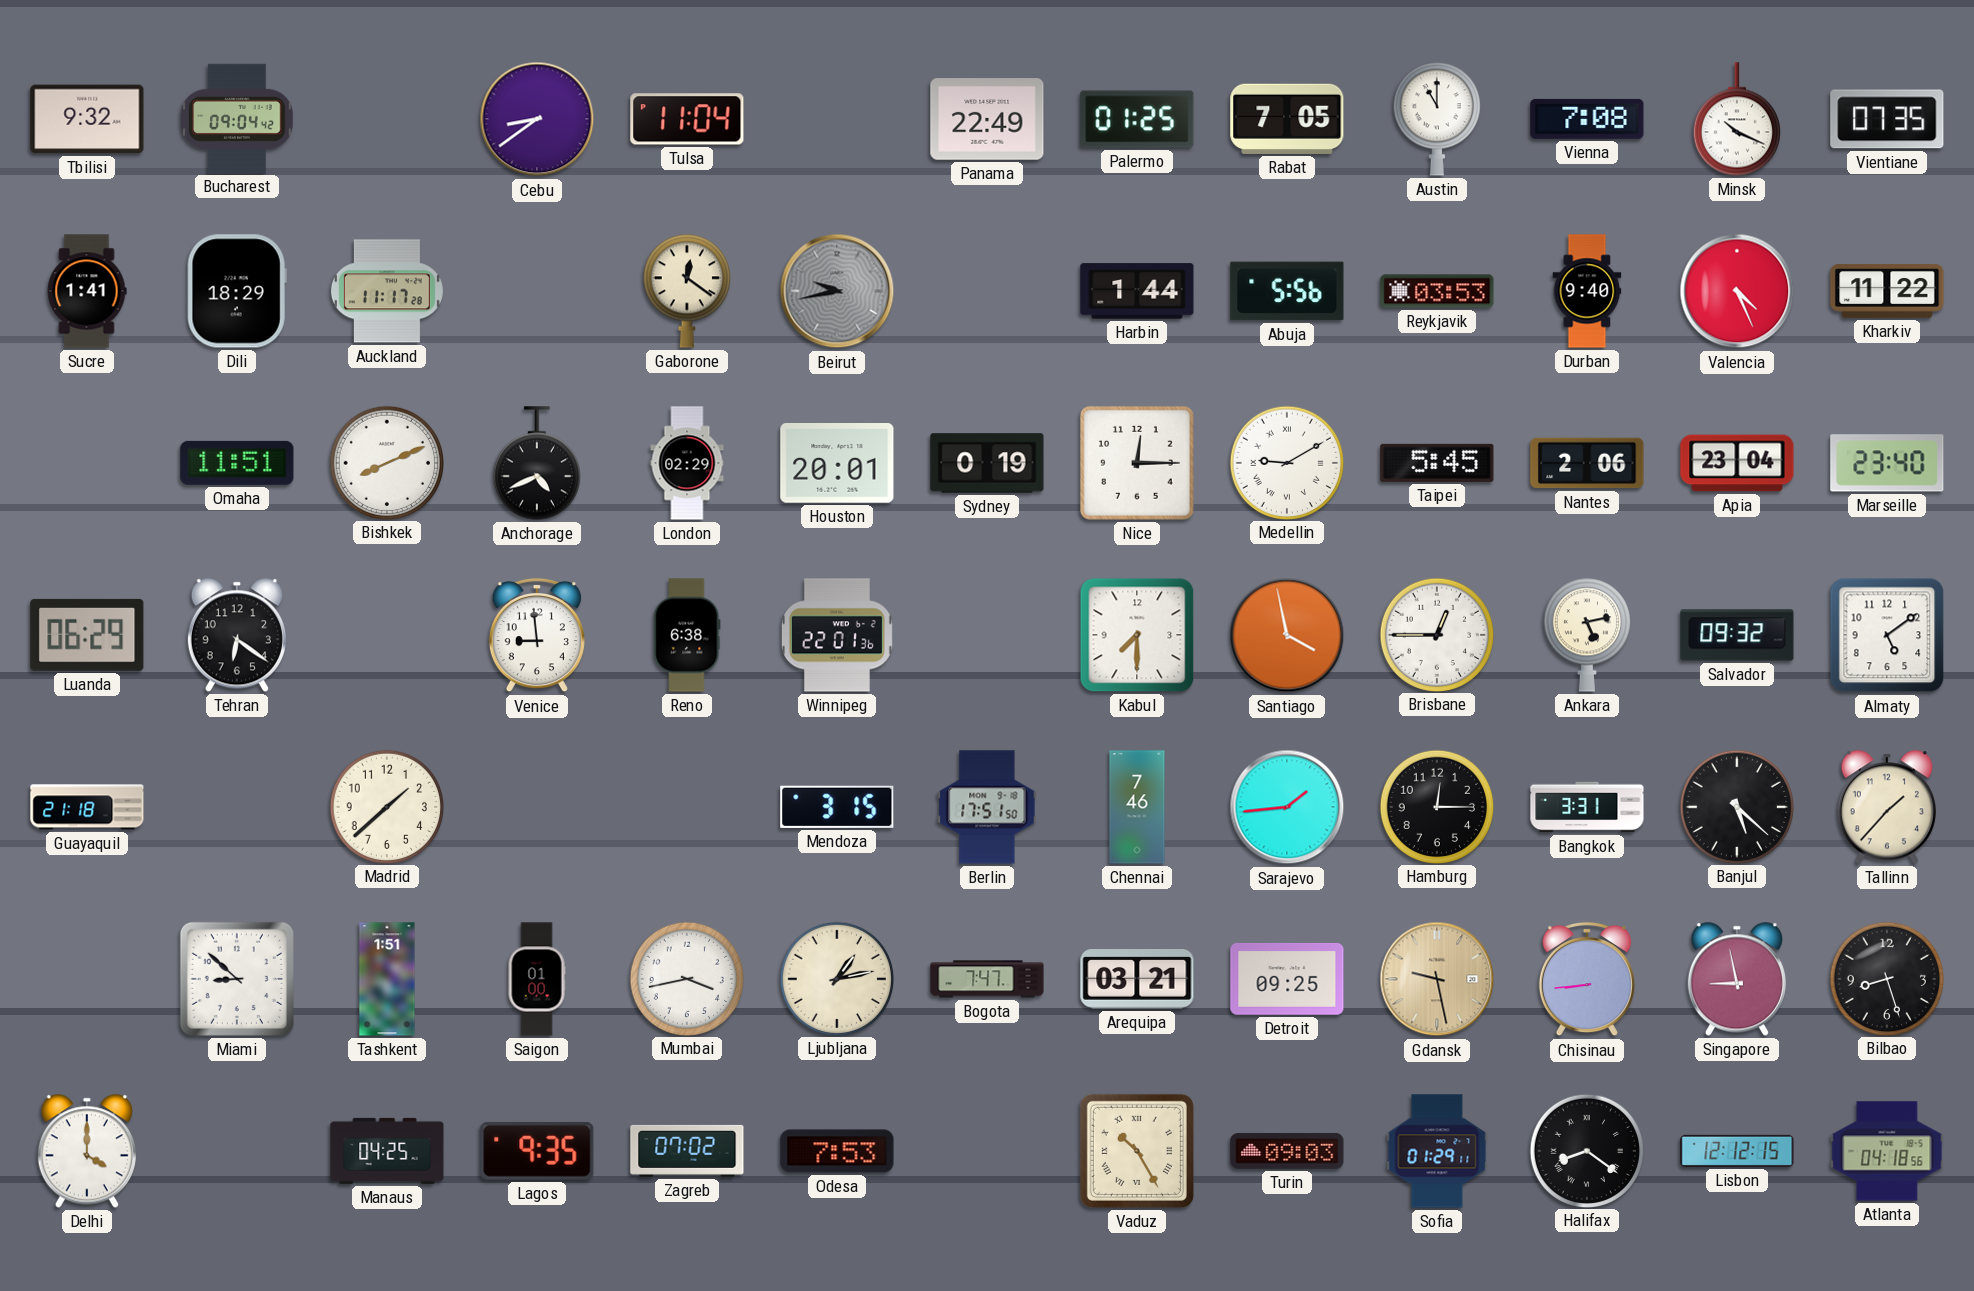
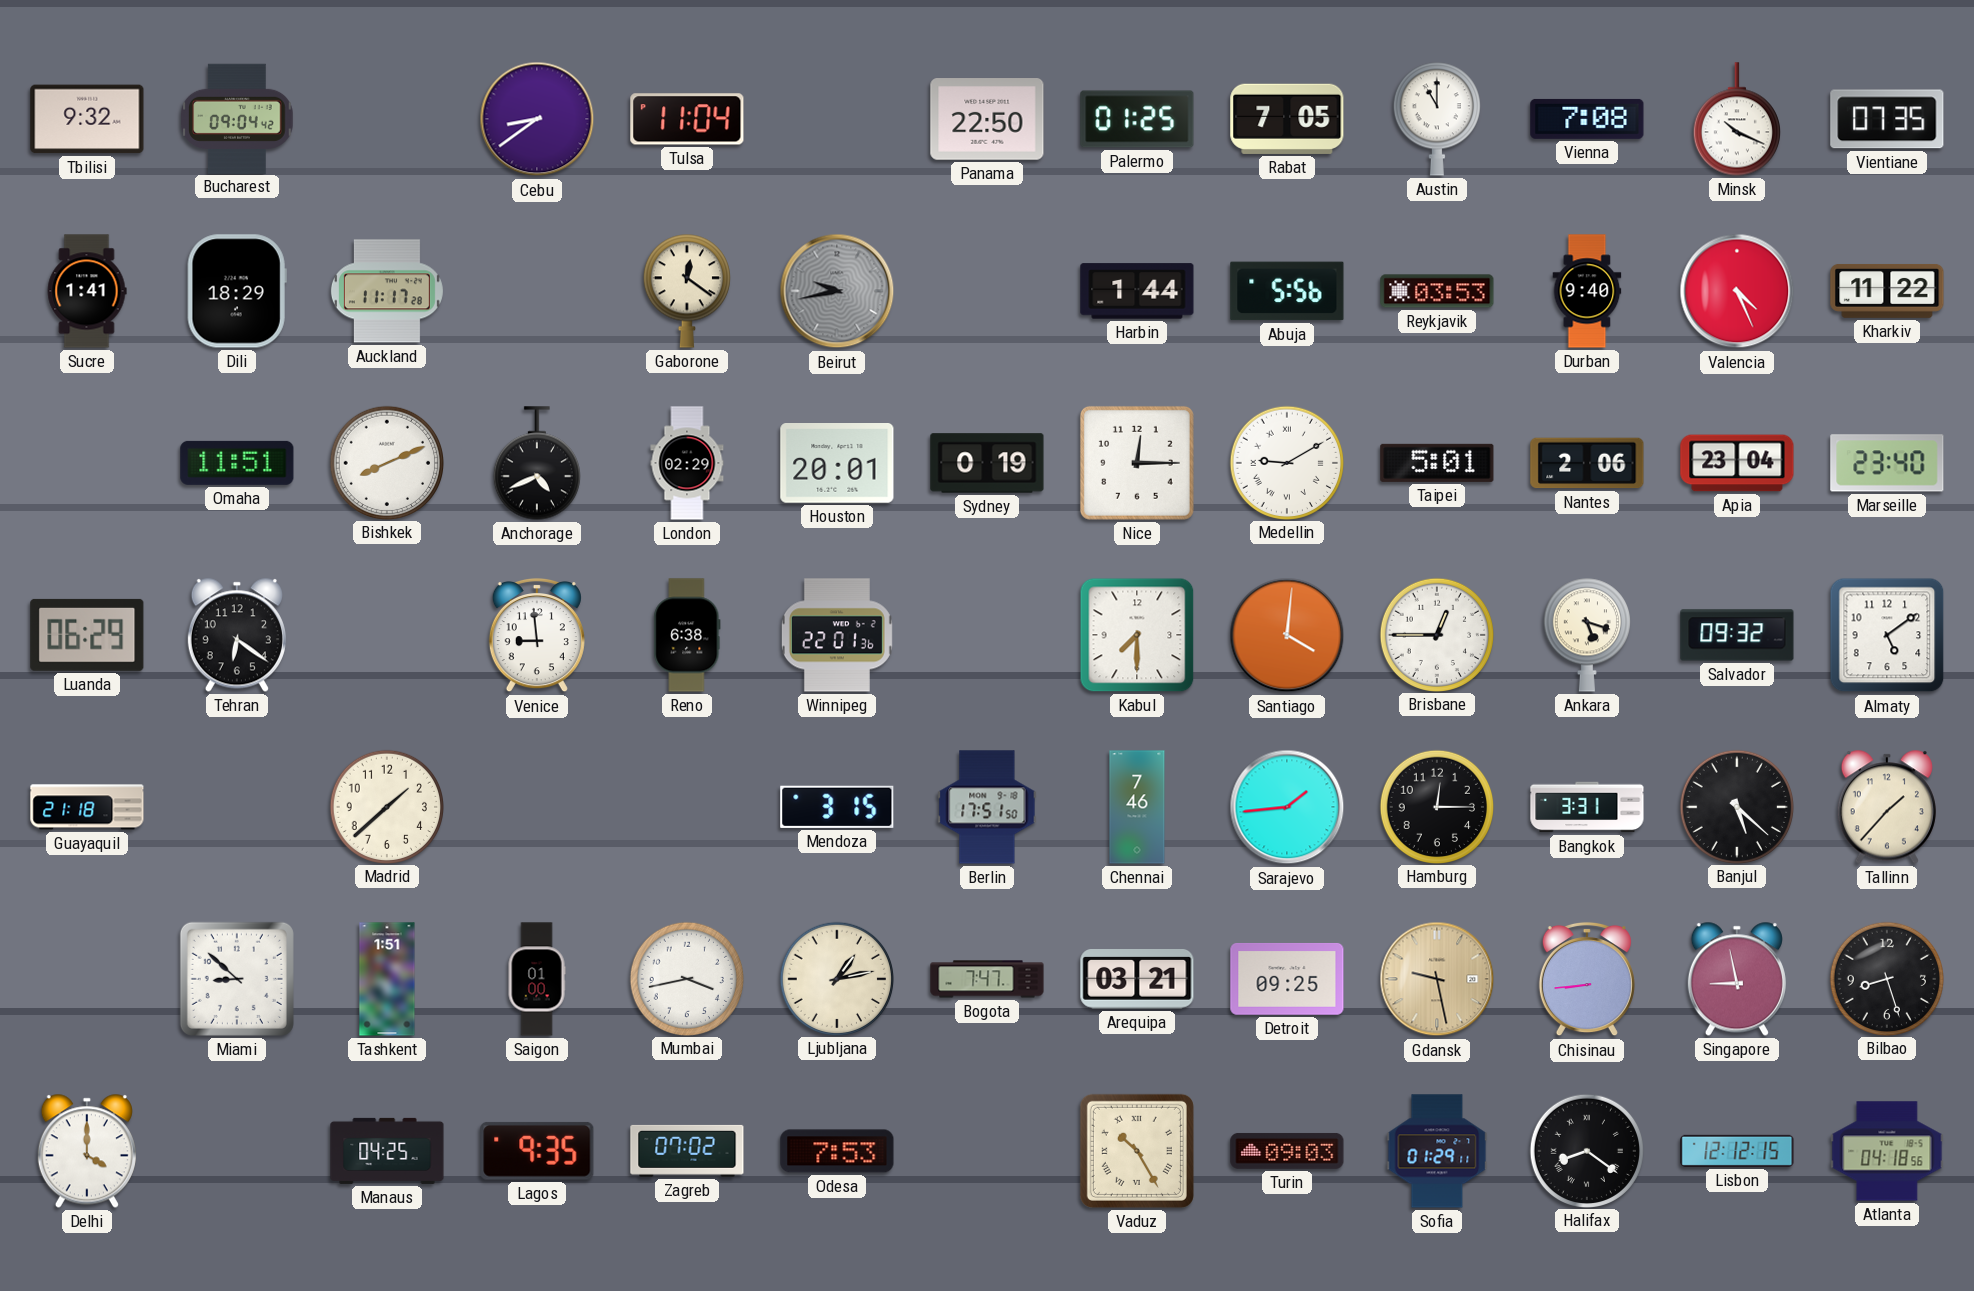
Panama: 22:49 -> 22:50
Taipei: 5:45 -> 5:01
Santiago: 3:58 -> 4:01
Ankara: 5:13 -> 5:18
